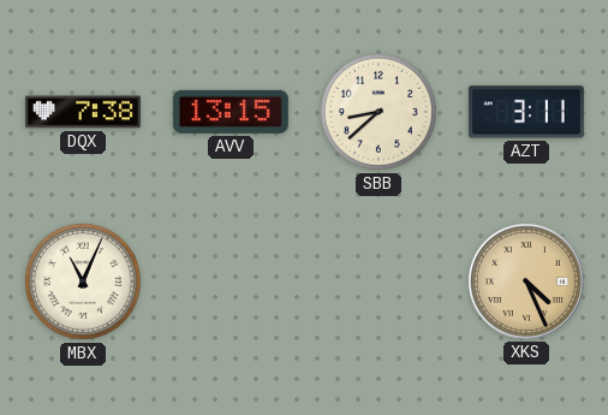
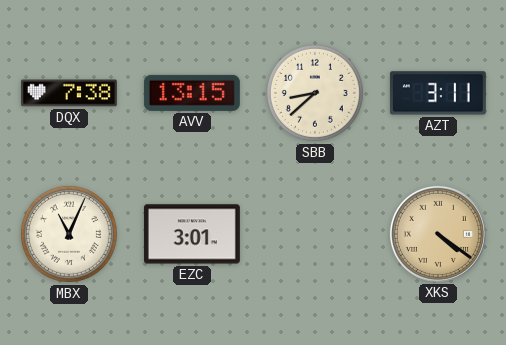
EZC: none -> 3:01
XKS: 4:26 -> 4:21
